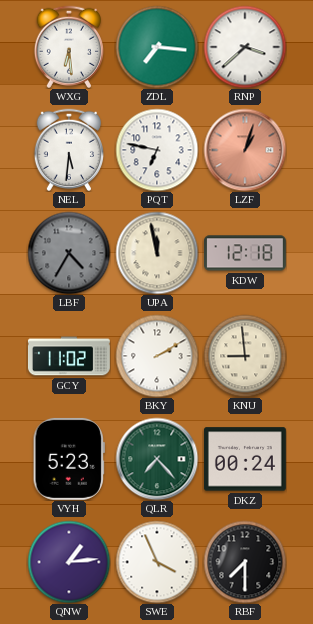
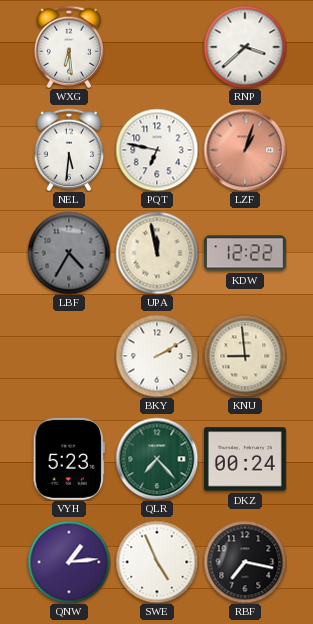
ZDL: 7:16 -> none
KDW: 12:18 -> 12:22
GCY: 11:02 -> none
SWE: 3:56 -> 4:56
RBF: 7:30 -> 7:17
